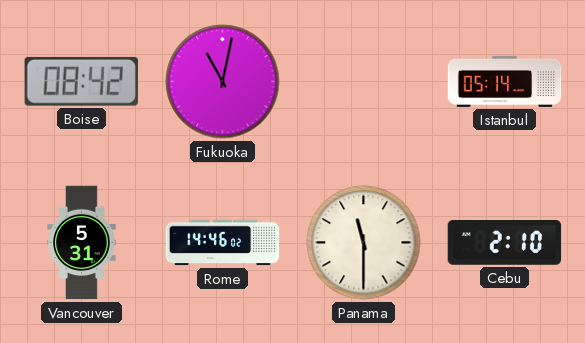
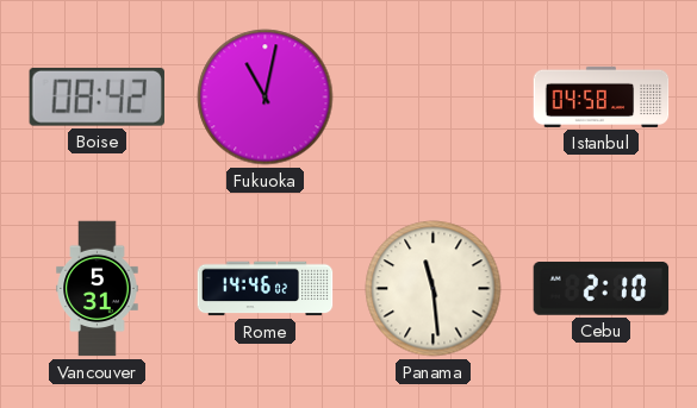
Istanbul: 05:14 -> 04:58
Panama: 11:30 -> 11:29
